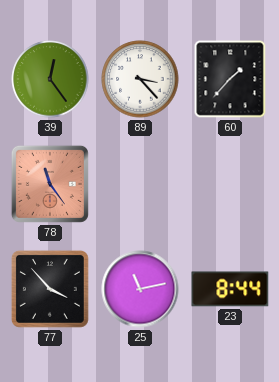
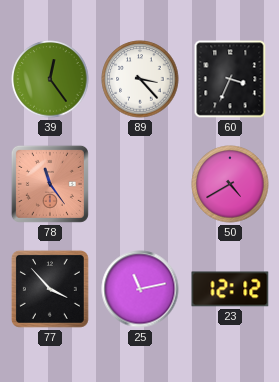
60: 1:37 -> 3:34
50: none -> 4:40
23: 8:44 -> 12:12
